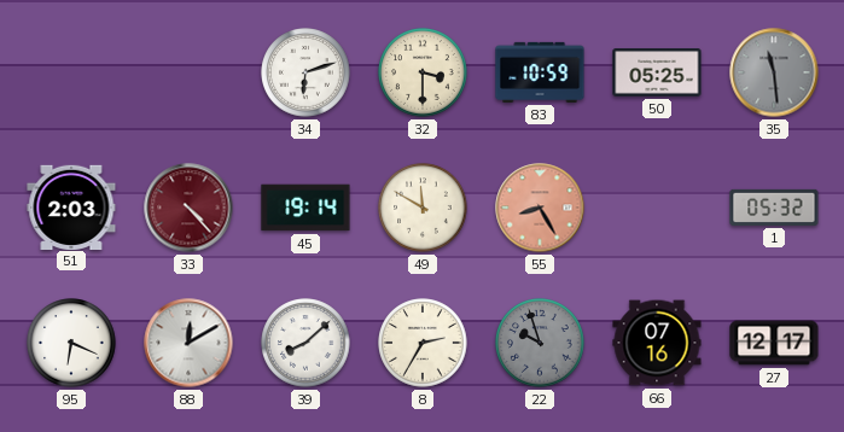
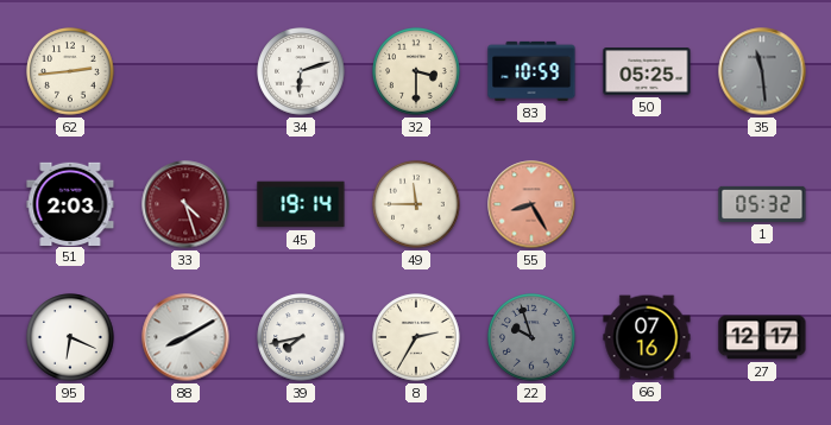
62: none -> 2:44
33: 4:23 -> 4:27
49: 11:50 -> 11:45
88: 12:10 -> 8:10
39: 8:08 -> 7:43
